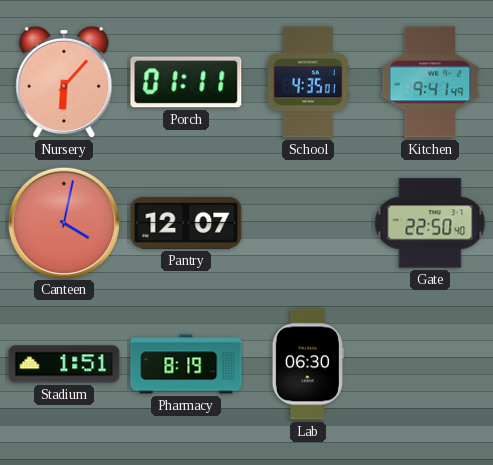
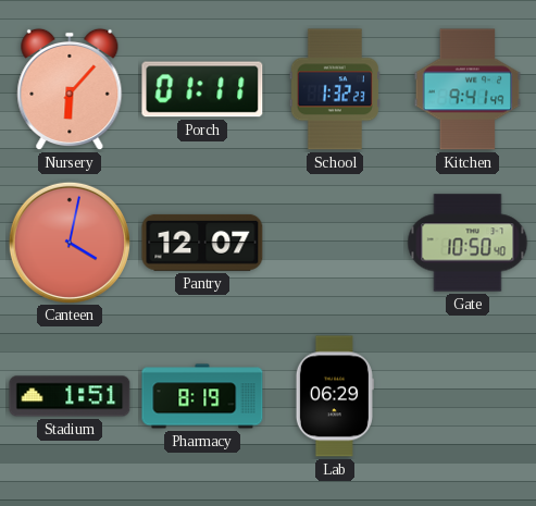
School: 4:35 -> 1:32
Gate: 22:50 -> 10:50
Lab: 06:30 -> 06:29
